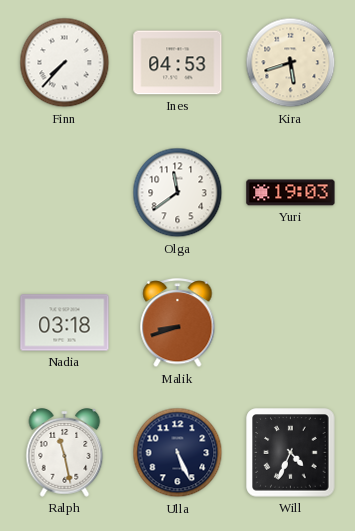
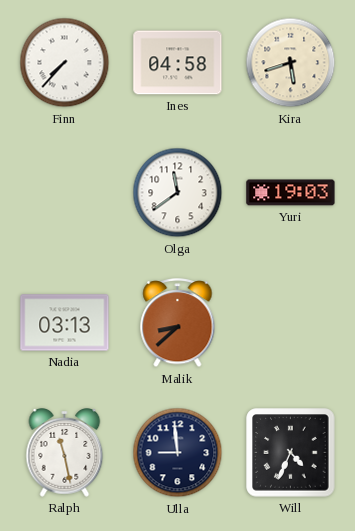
Ines: 04:53 -> 04:58
Nadia: 03:18 -> 03:13
Malik: 8:42 -> 8:38
Ulla: 5:26 -> 8:59
